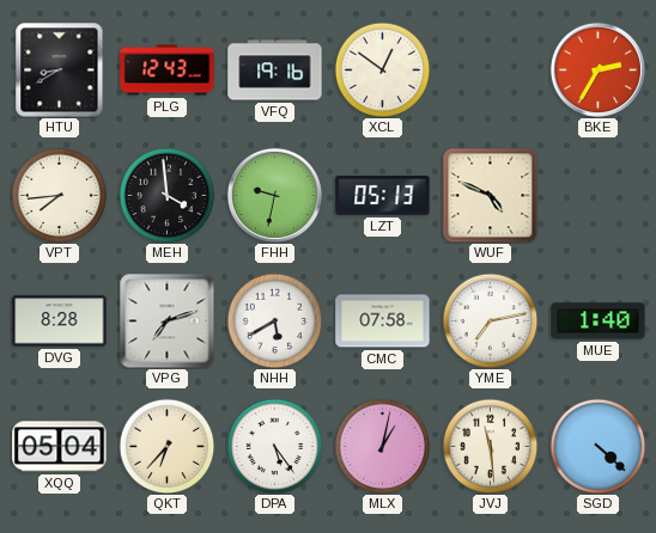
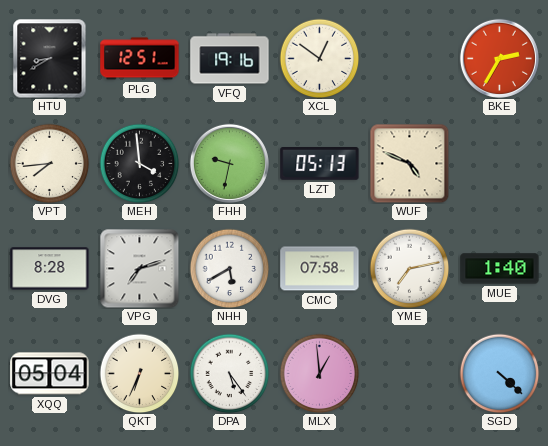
PLG: 12:43 -> 12:51
QKT: 6:37 -> 6:34
MLX: 1:02 -> 12:59
JVJ: 11:29 -> none
